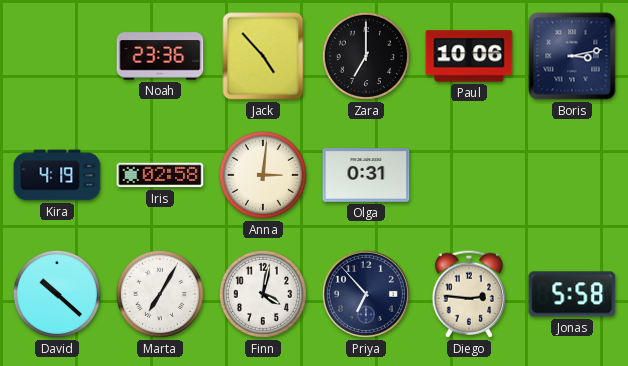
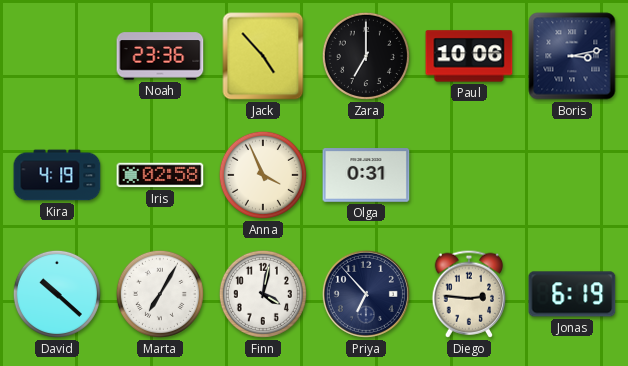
Anna: 3:01 -> 3:56
Jonas: 5:58 -> 6:19
